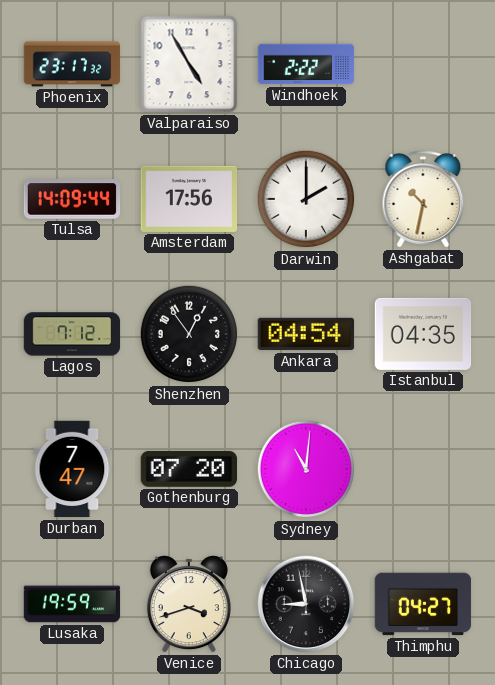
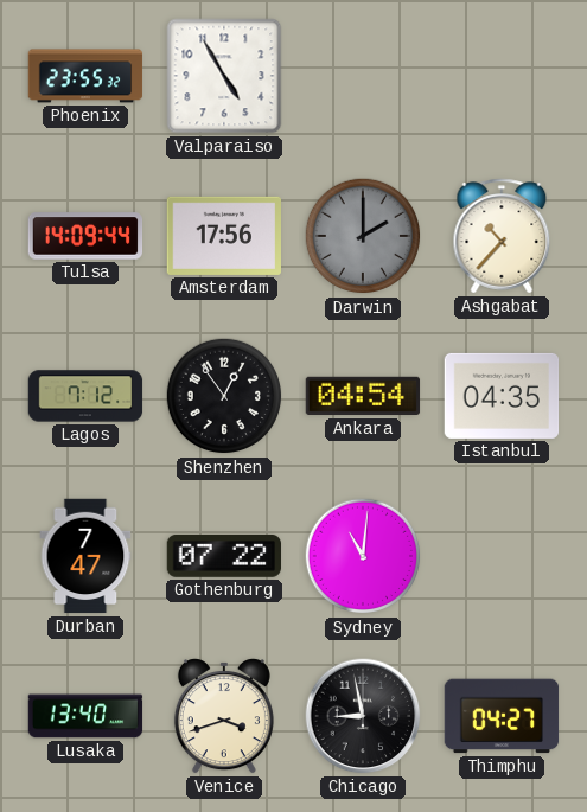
Phoenix: 23:17 -> 23:55
Windhoek: 2:22 -> none
Darwin dial: white -> grey
Ashgabat: 10:32 -> 10:37
Gothenburg: 07:20 -> 07:22
Lusaka: 19:59 -> 13:40
